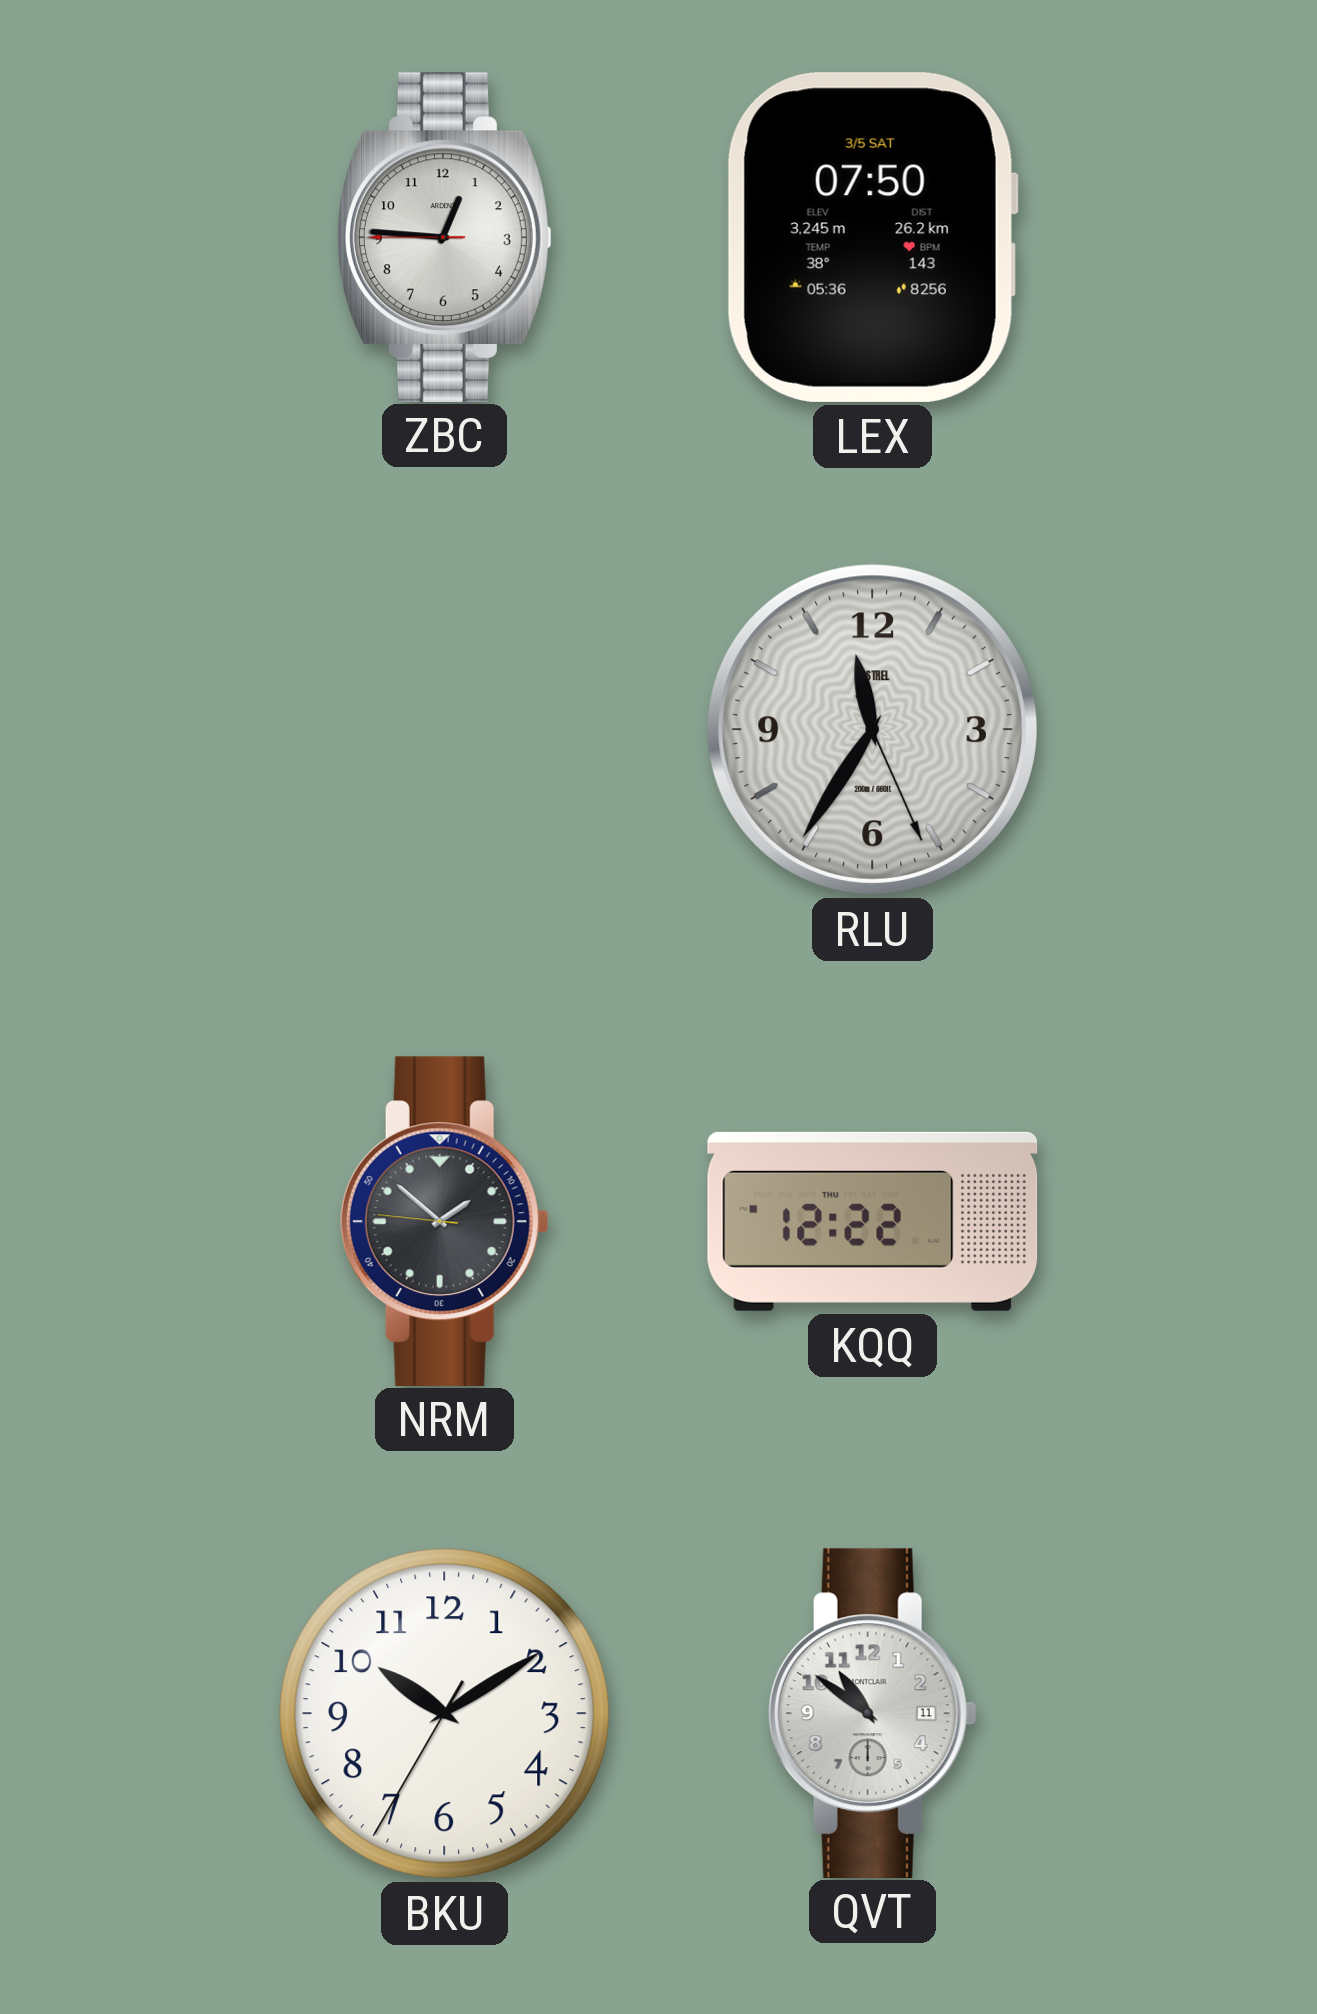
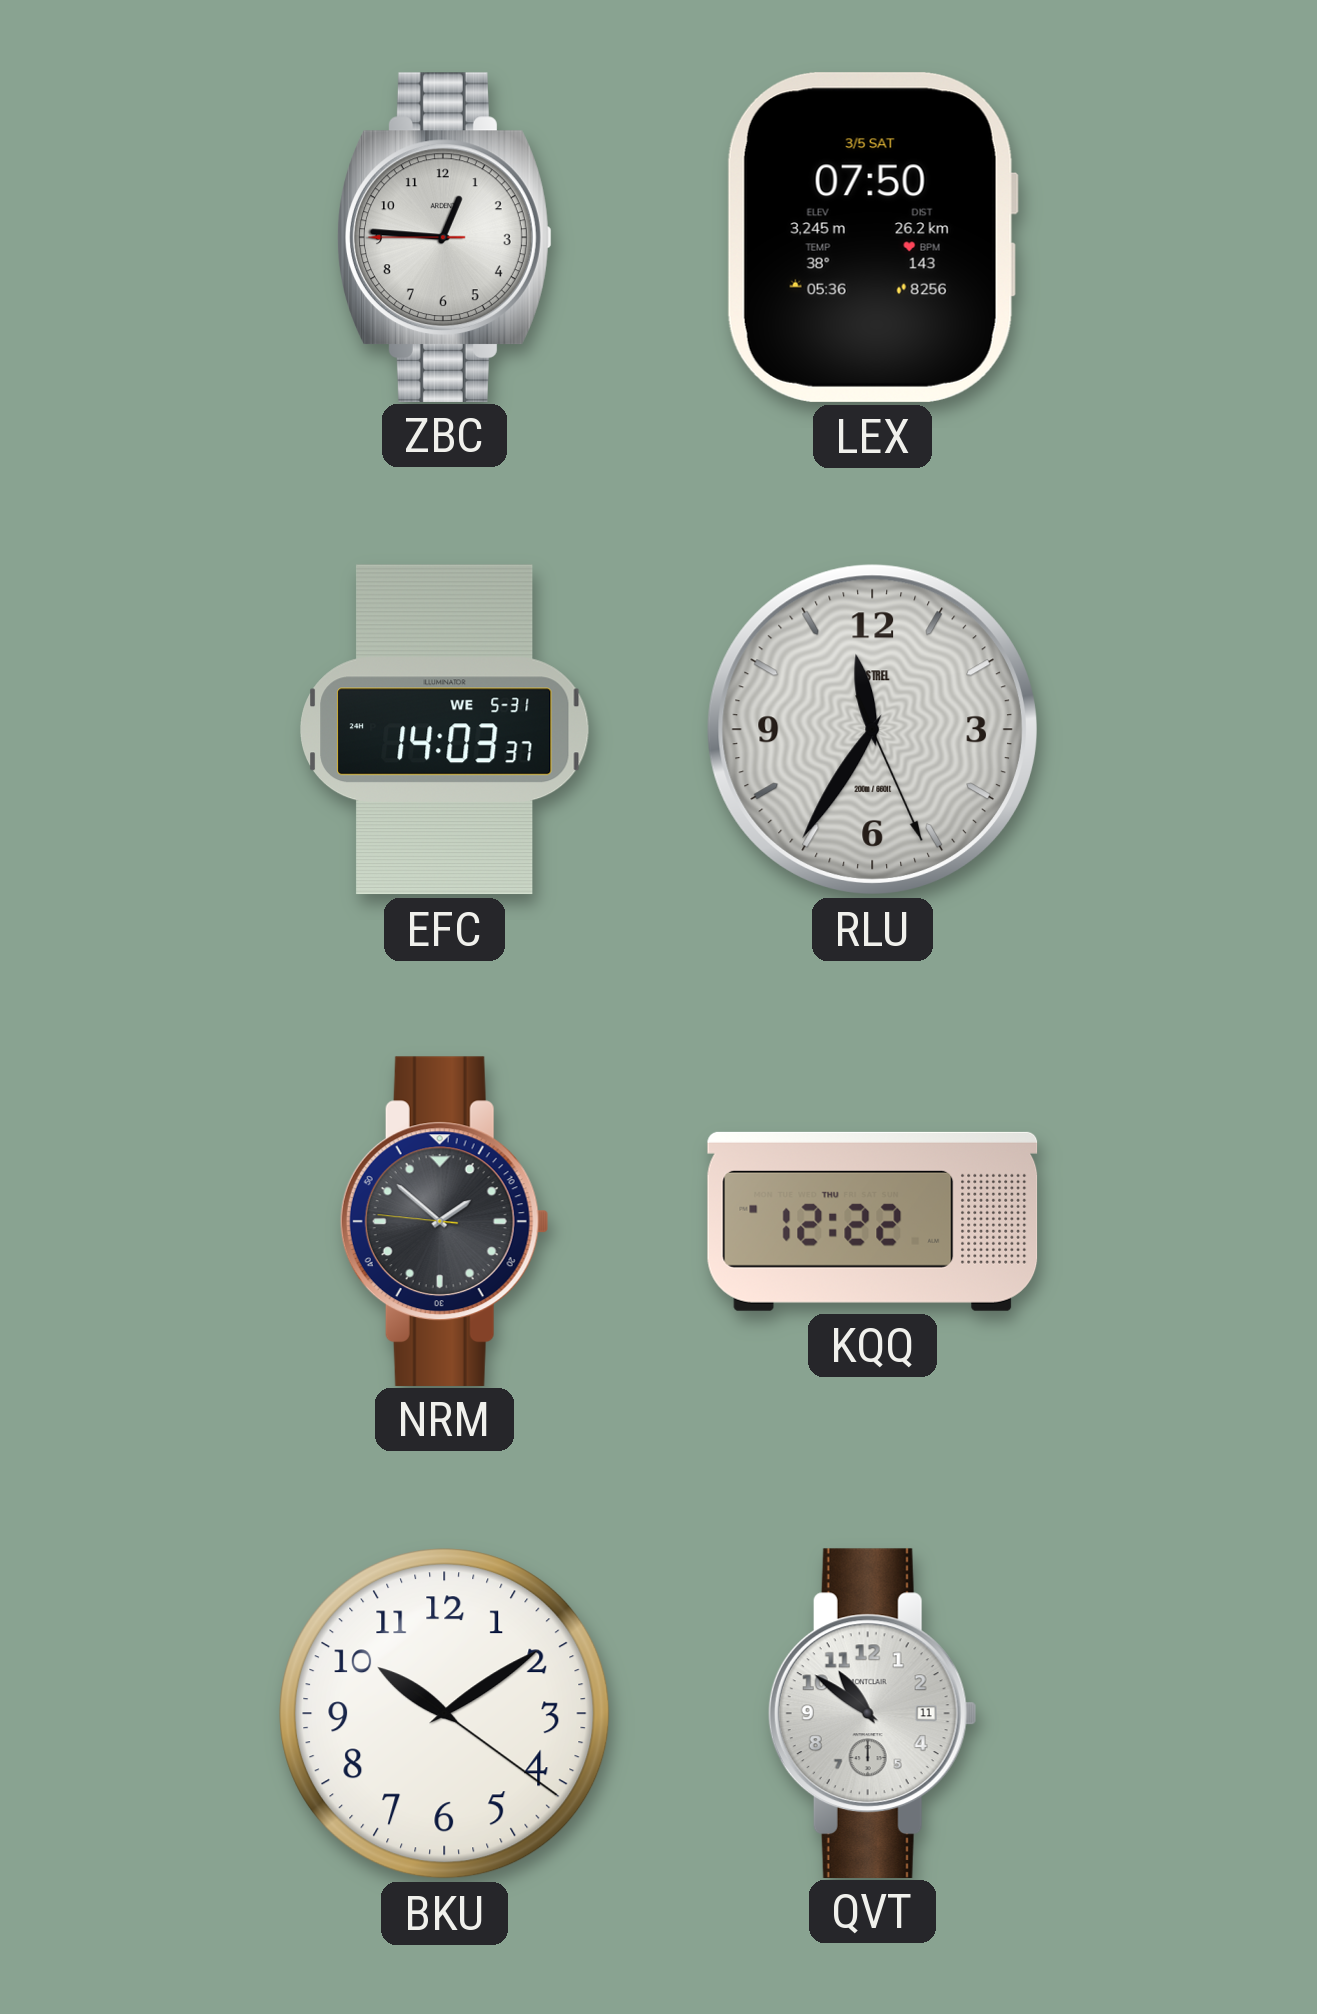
EFC: none -> 14:03
BKU: 10:09:35 -> 10:09:21
